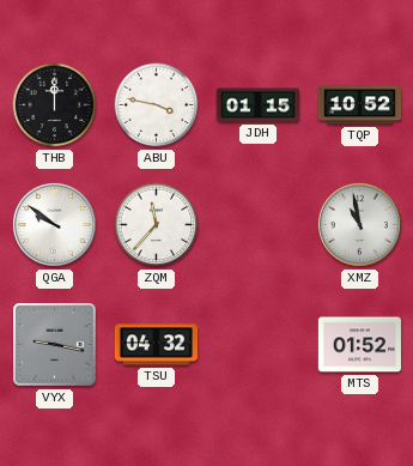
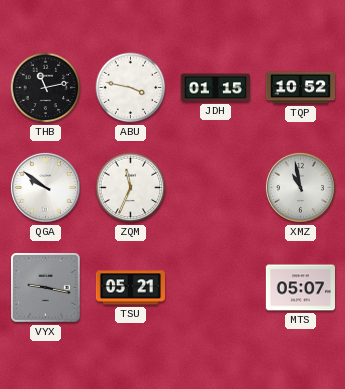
THB: 12:00 -> 11:13
ZQM: 11:37 -> 11:34
TSU: 04:32 -> 05:21
MTS: 01:52 -> 05:07
